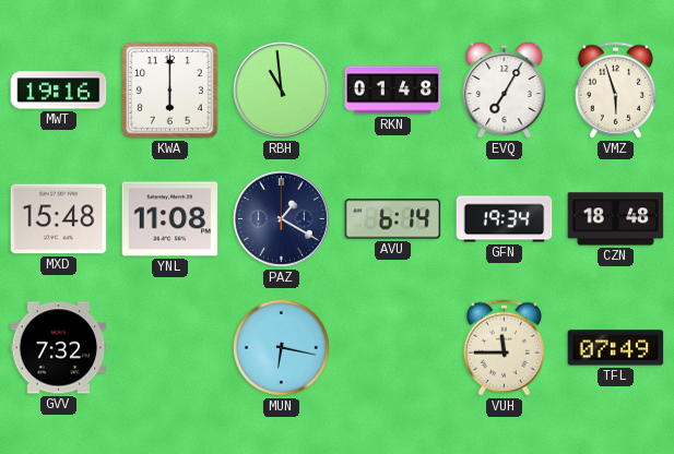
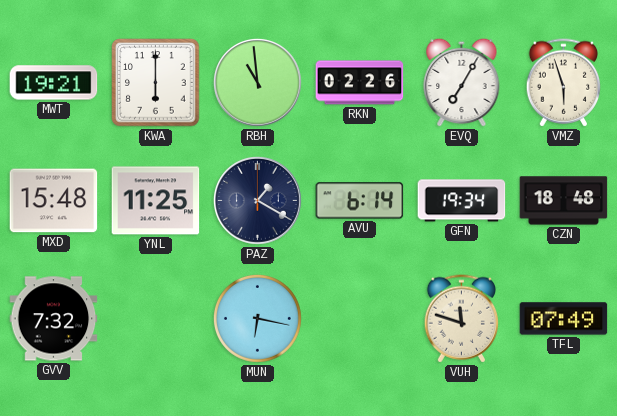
MWT: 19:16 -> 19:21
RKN: 01:48 -> 02:26
YNL: 11:08 -> 11:25
VUH: 11:45 -> 11:48
